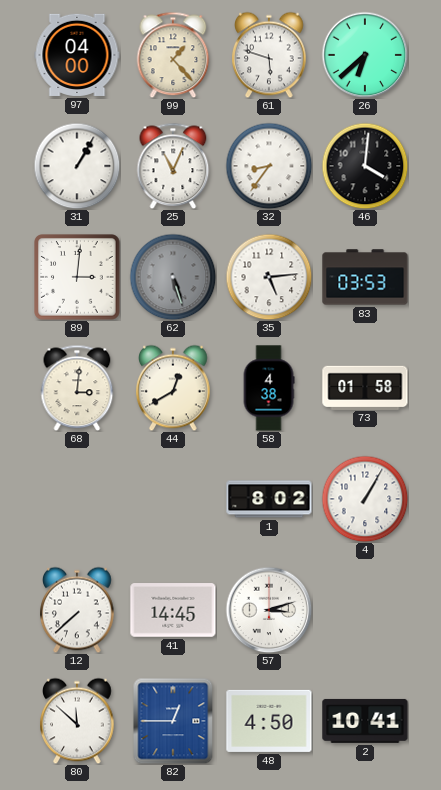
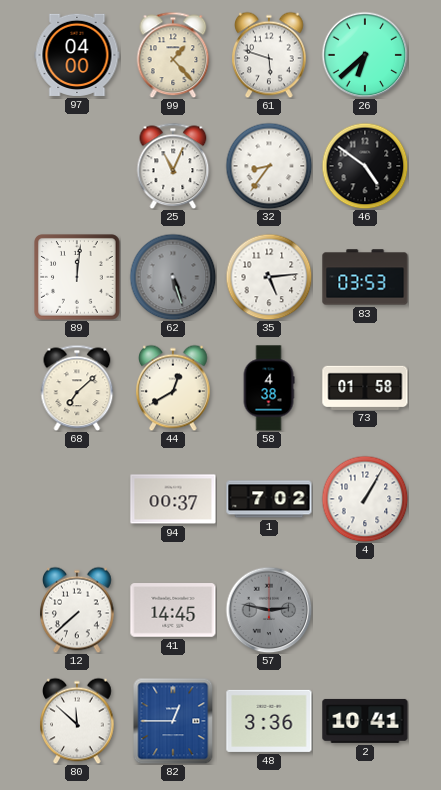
31: 1:05 -> none
46: 4:01 -> 4:51
89: 3:01 -> 12:01
68: 3:01 -> 7:08
94: none -> 00:37
1: 8:02 -> 7:02
57: 3:12 -> 2:47
57 dial: white -> grey
48: 4:50 -> 3:36
